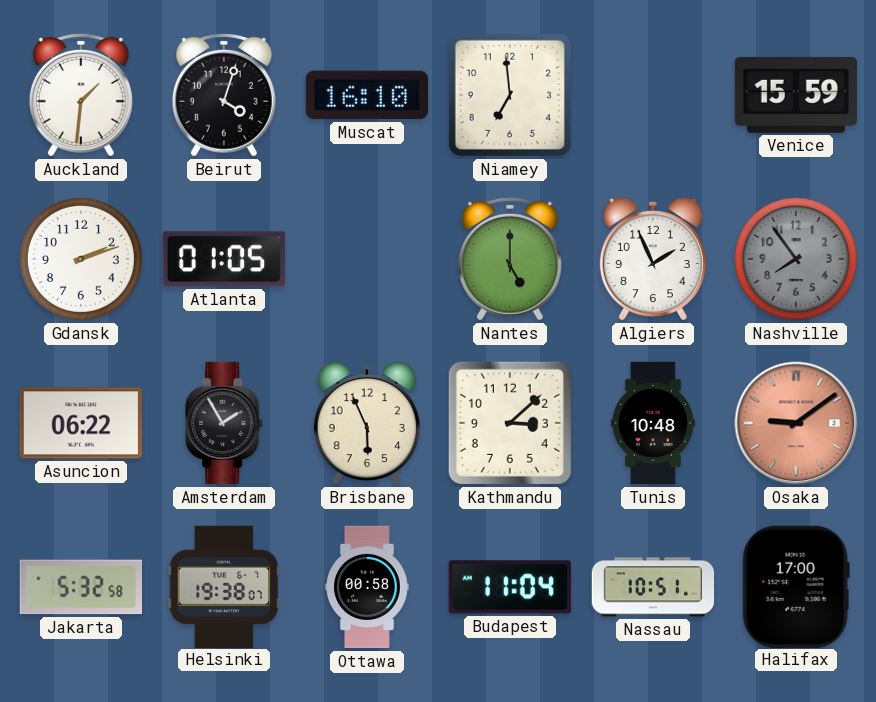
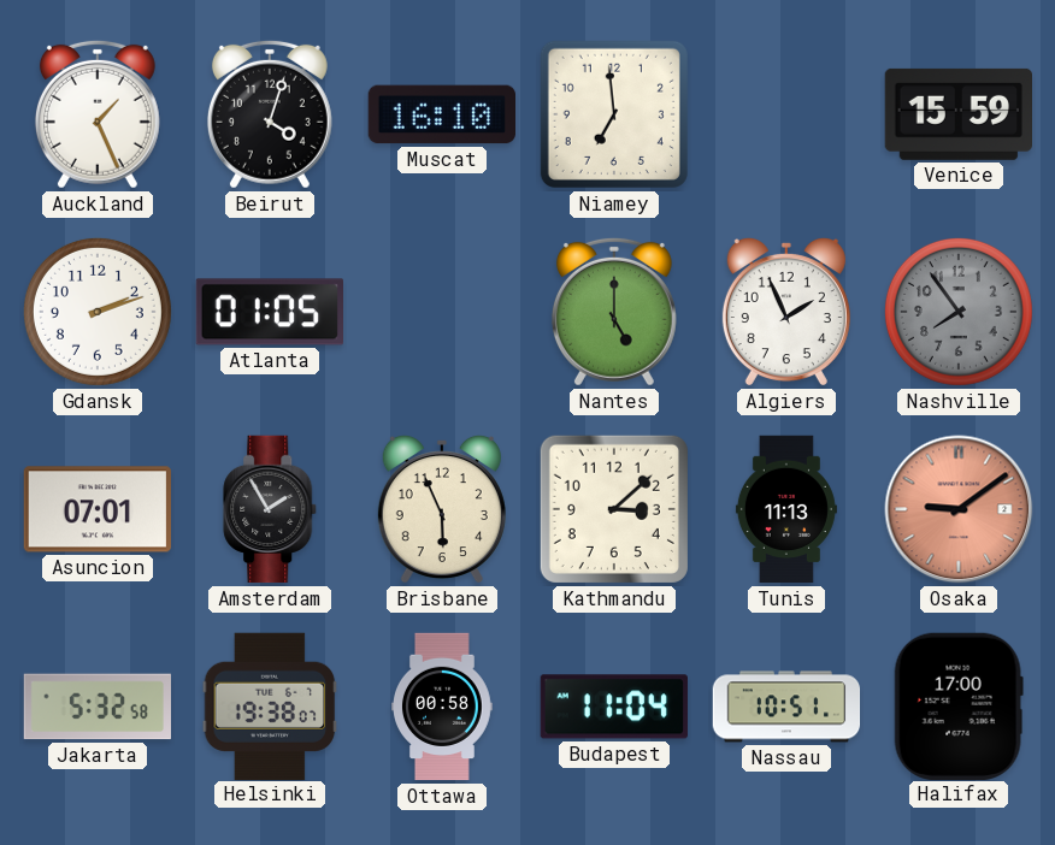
Auckland: 1:31 -> 1:26
Asuncion: 06:22 -> 07:01
Tunis: 10:48 -> 11:13
